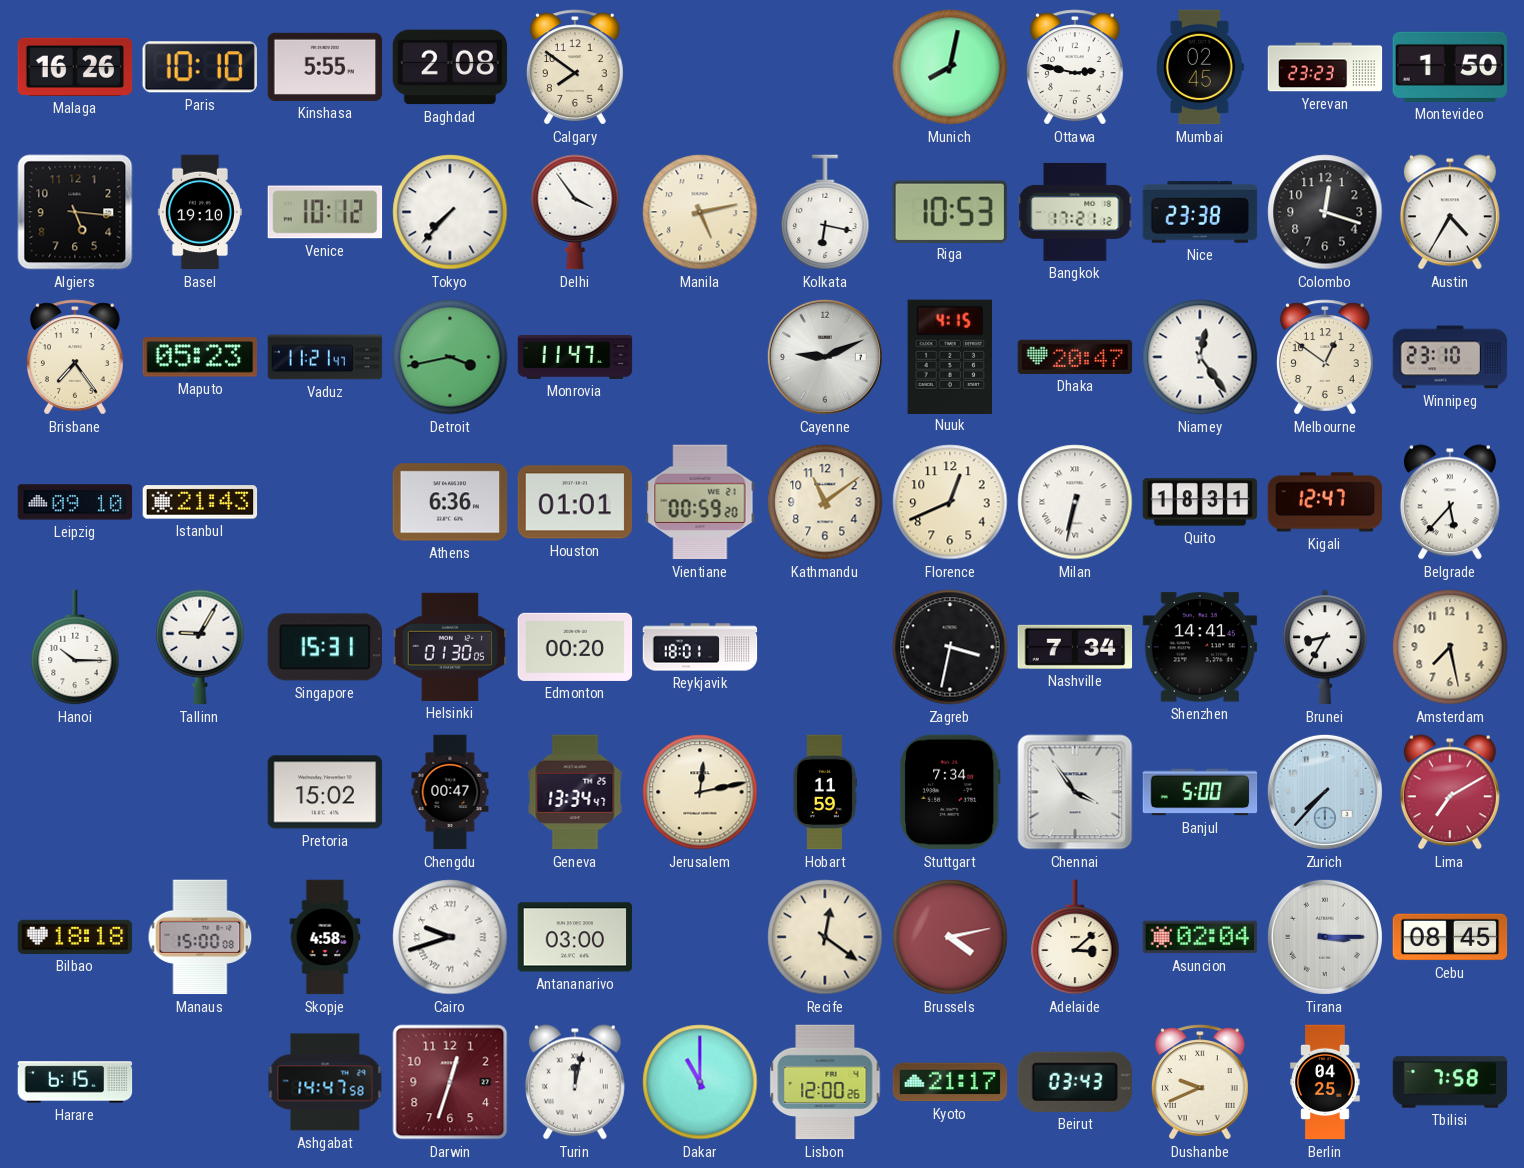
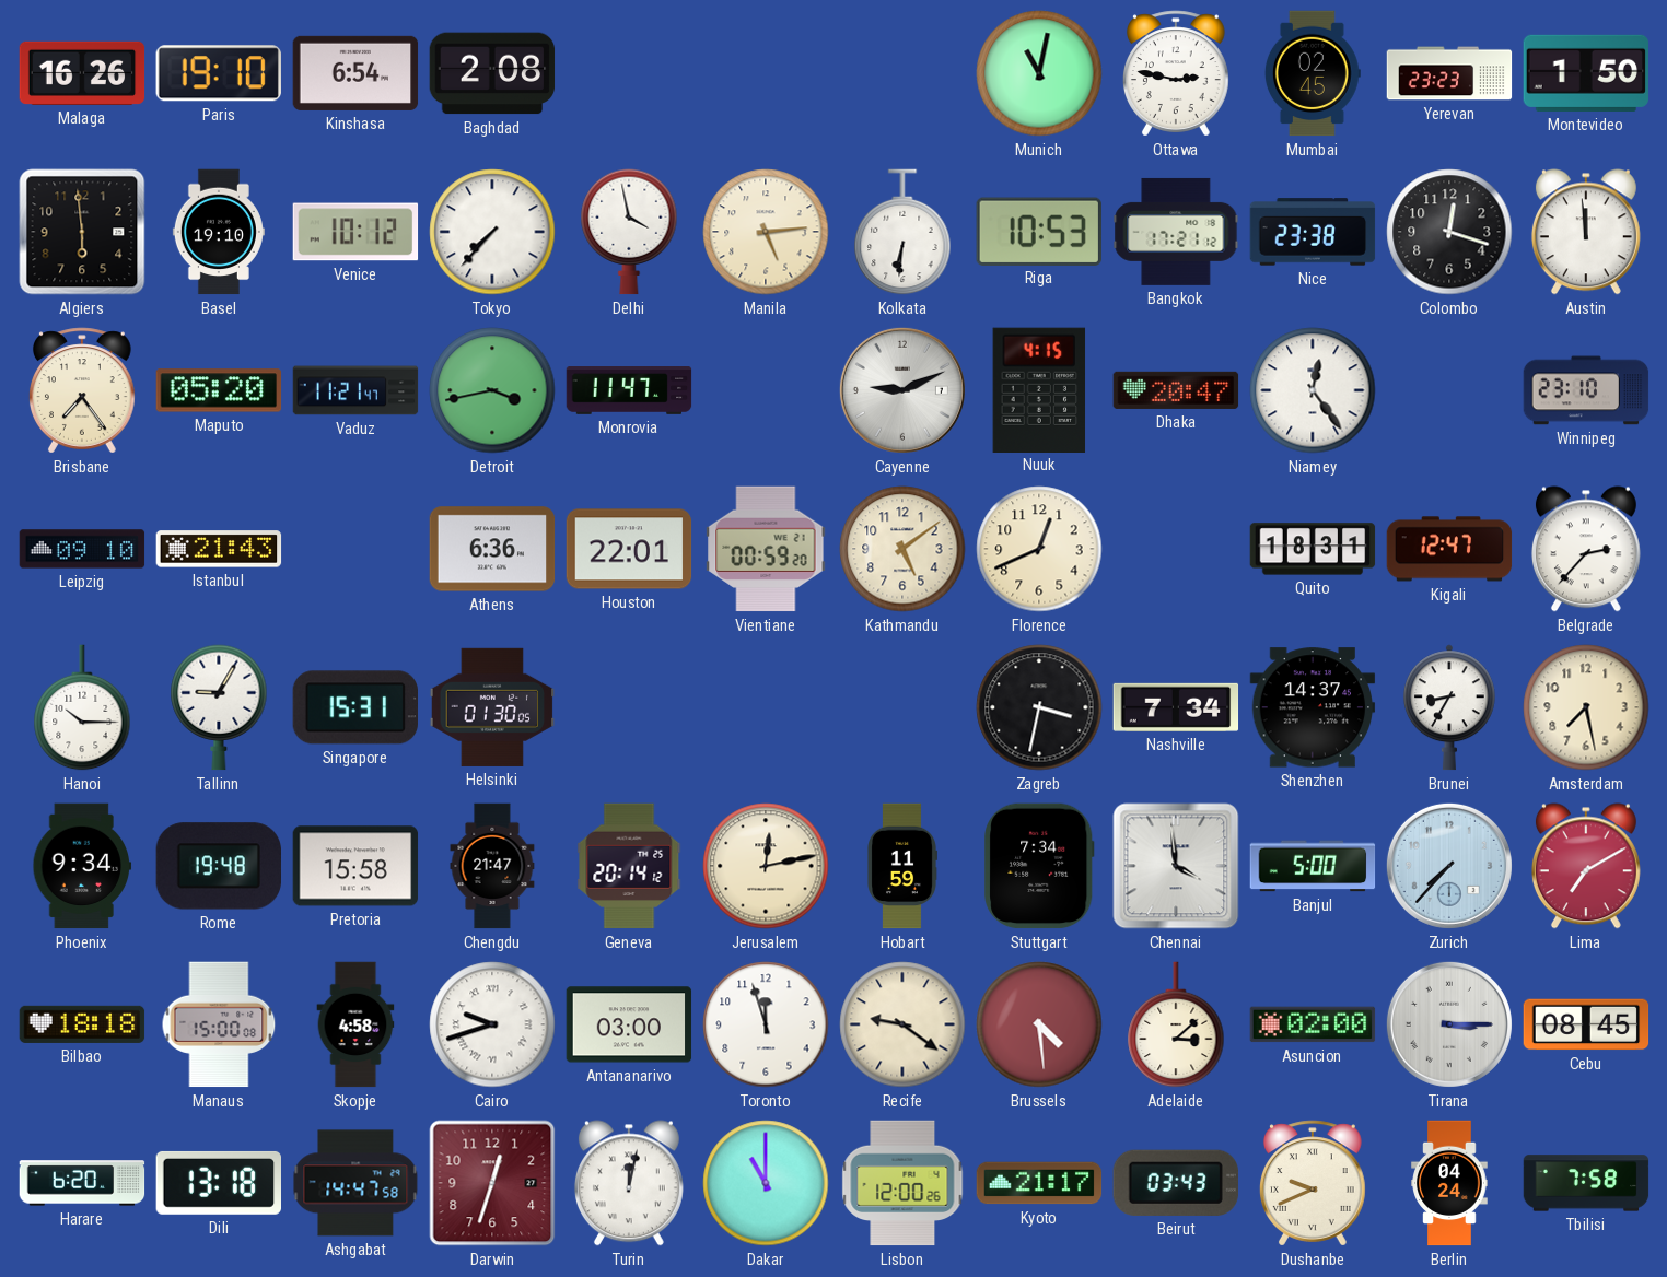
Paris: 10:10 -> 19:10
Kinshasa: 5:55 -> 6:54
Calgary: 7:51 -> none
Munich: 8:02 -> 11:02
Algiers: 5:16 -> 5:59
Delhi: 3:54 -> 3:58
Manila: 5:13 -> 5:14
Kolkata: 6:17 -> 6:31
Austin: 4:35 -> 11:59
Maputo: 05:23 -> 05:20
Melbourne: 12:51 -> none
Houston: 01:01 -> 22:01
Kathmandu: 11:09 -> 5:09
Milan: 6:32 -> none
Belgrade: 5:37 -> 2:37
Edmonton: 00:20 -> none
Reykjavik: 18:01 -> none
Shenzhen: 14:41 -> 14:37
Phoenix: none -> 9:34
Rome: none -> 19:48
Pretoria: 15:02 -> 15:58
Chengdu: 00:47 -> 21:47
Geneva: 13:34 -> 20:14
Chennai: 3:54 -> 3:59
Toronto: none -> 11:57
Recife: 12:21 -> 9:21
Brussels: 4:13 -> 4:29
Asuncion: 02:04 -> 02:00
Harare: 6:15 -> 6:20
Dili: none -> 13:18
Berlin: 04:25 -> 04:24
